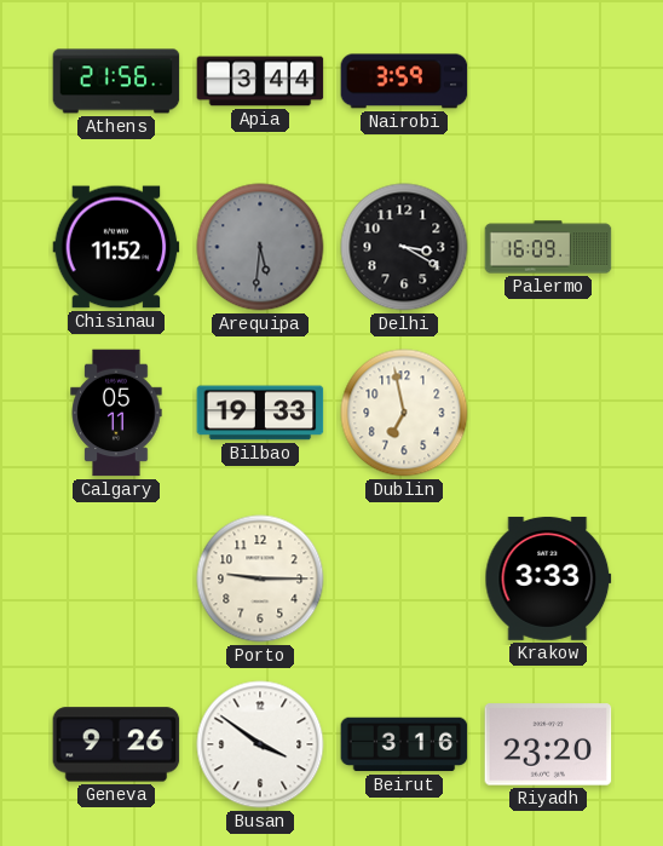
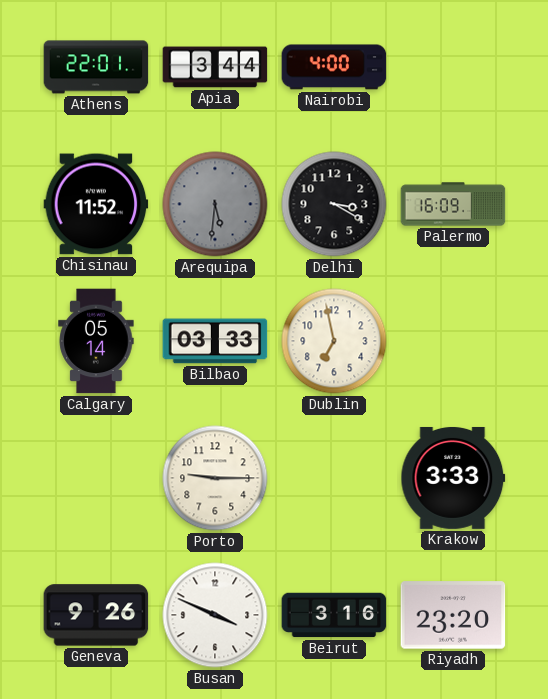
Athens: 21:56 -> 22:01
Nairobi: 3:59 -> 4:00
Calgary: 05:11 -> 05:14
Bilbao: 19:33 -> 03:33
Busan: 3:51 -> 3:49
